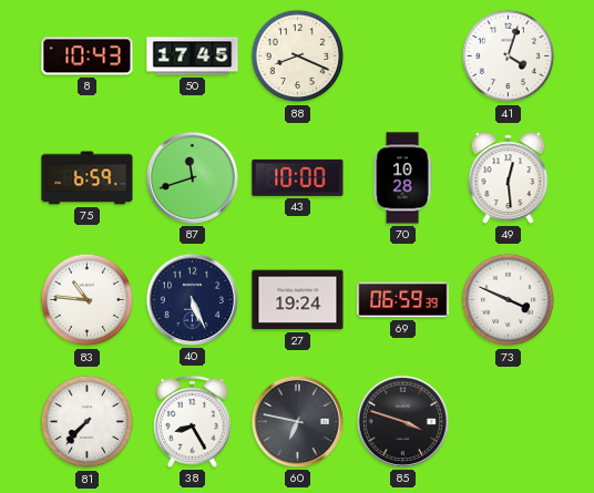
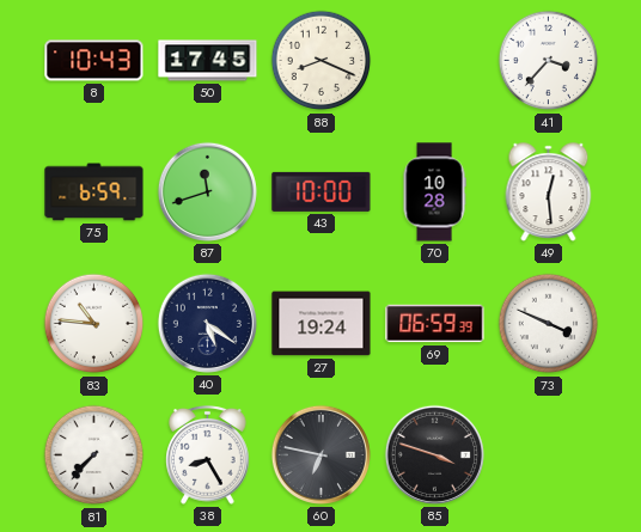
41: 4:03 -> 3:37
40: 5:26 -> 5:21
